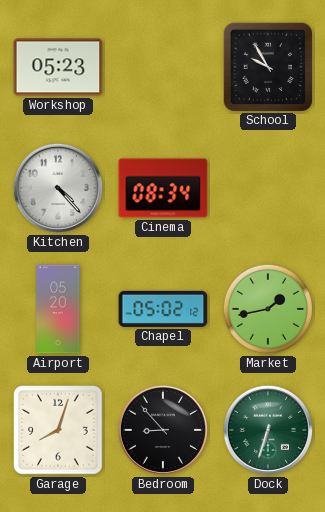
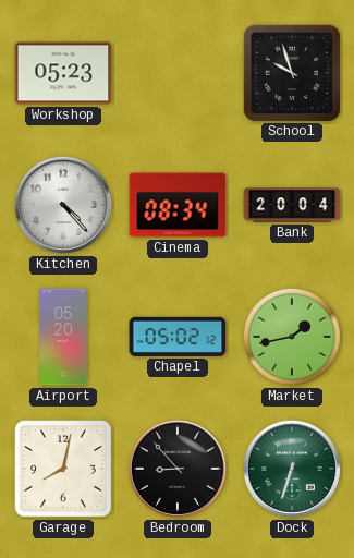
School: 9:55 -> 9:57
Bank: none -> 20:04
Garage: 8:03 -> 8:02
